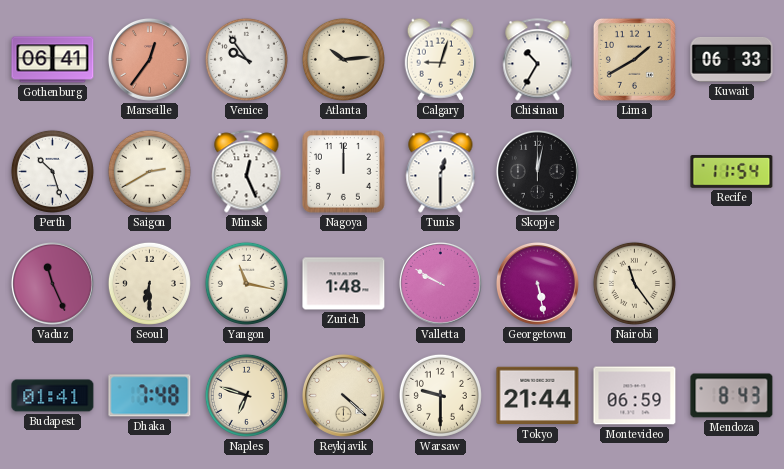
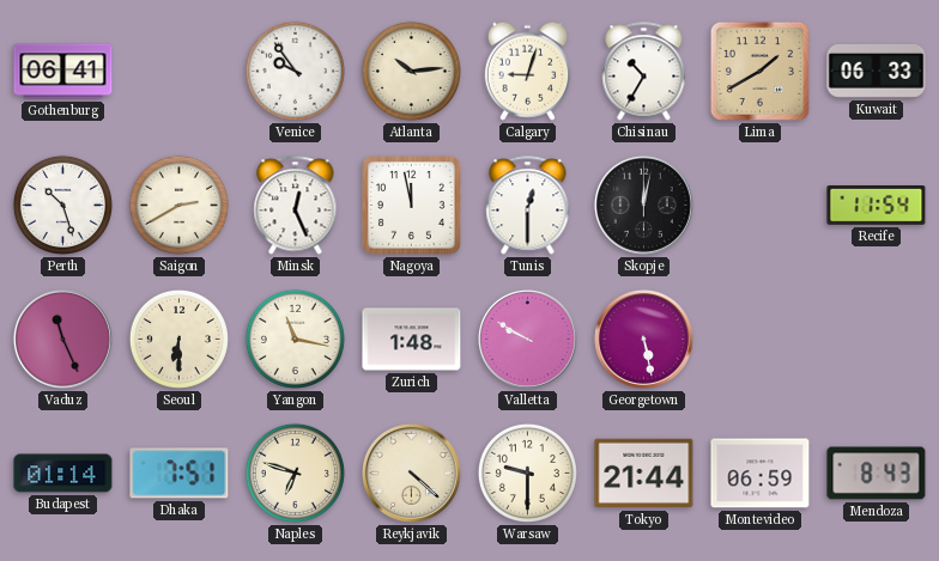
Marseille: 12:36 -> none
Nagoya: 12:00 -> 11:58
Nairobi: 11:24 -> none
Budapest: 01:41 -> 01:14
Dhaka: 7:48 -> 7:51
